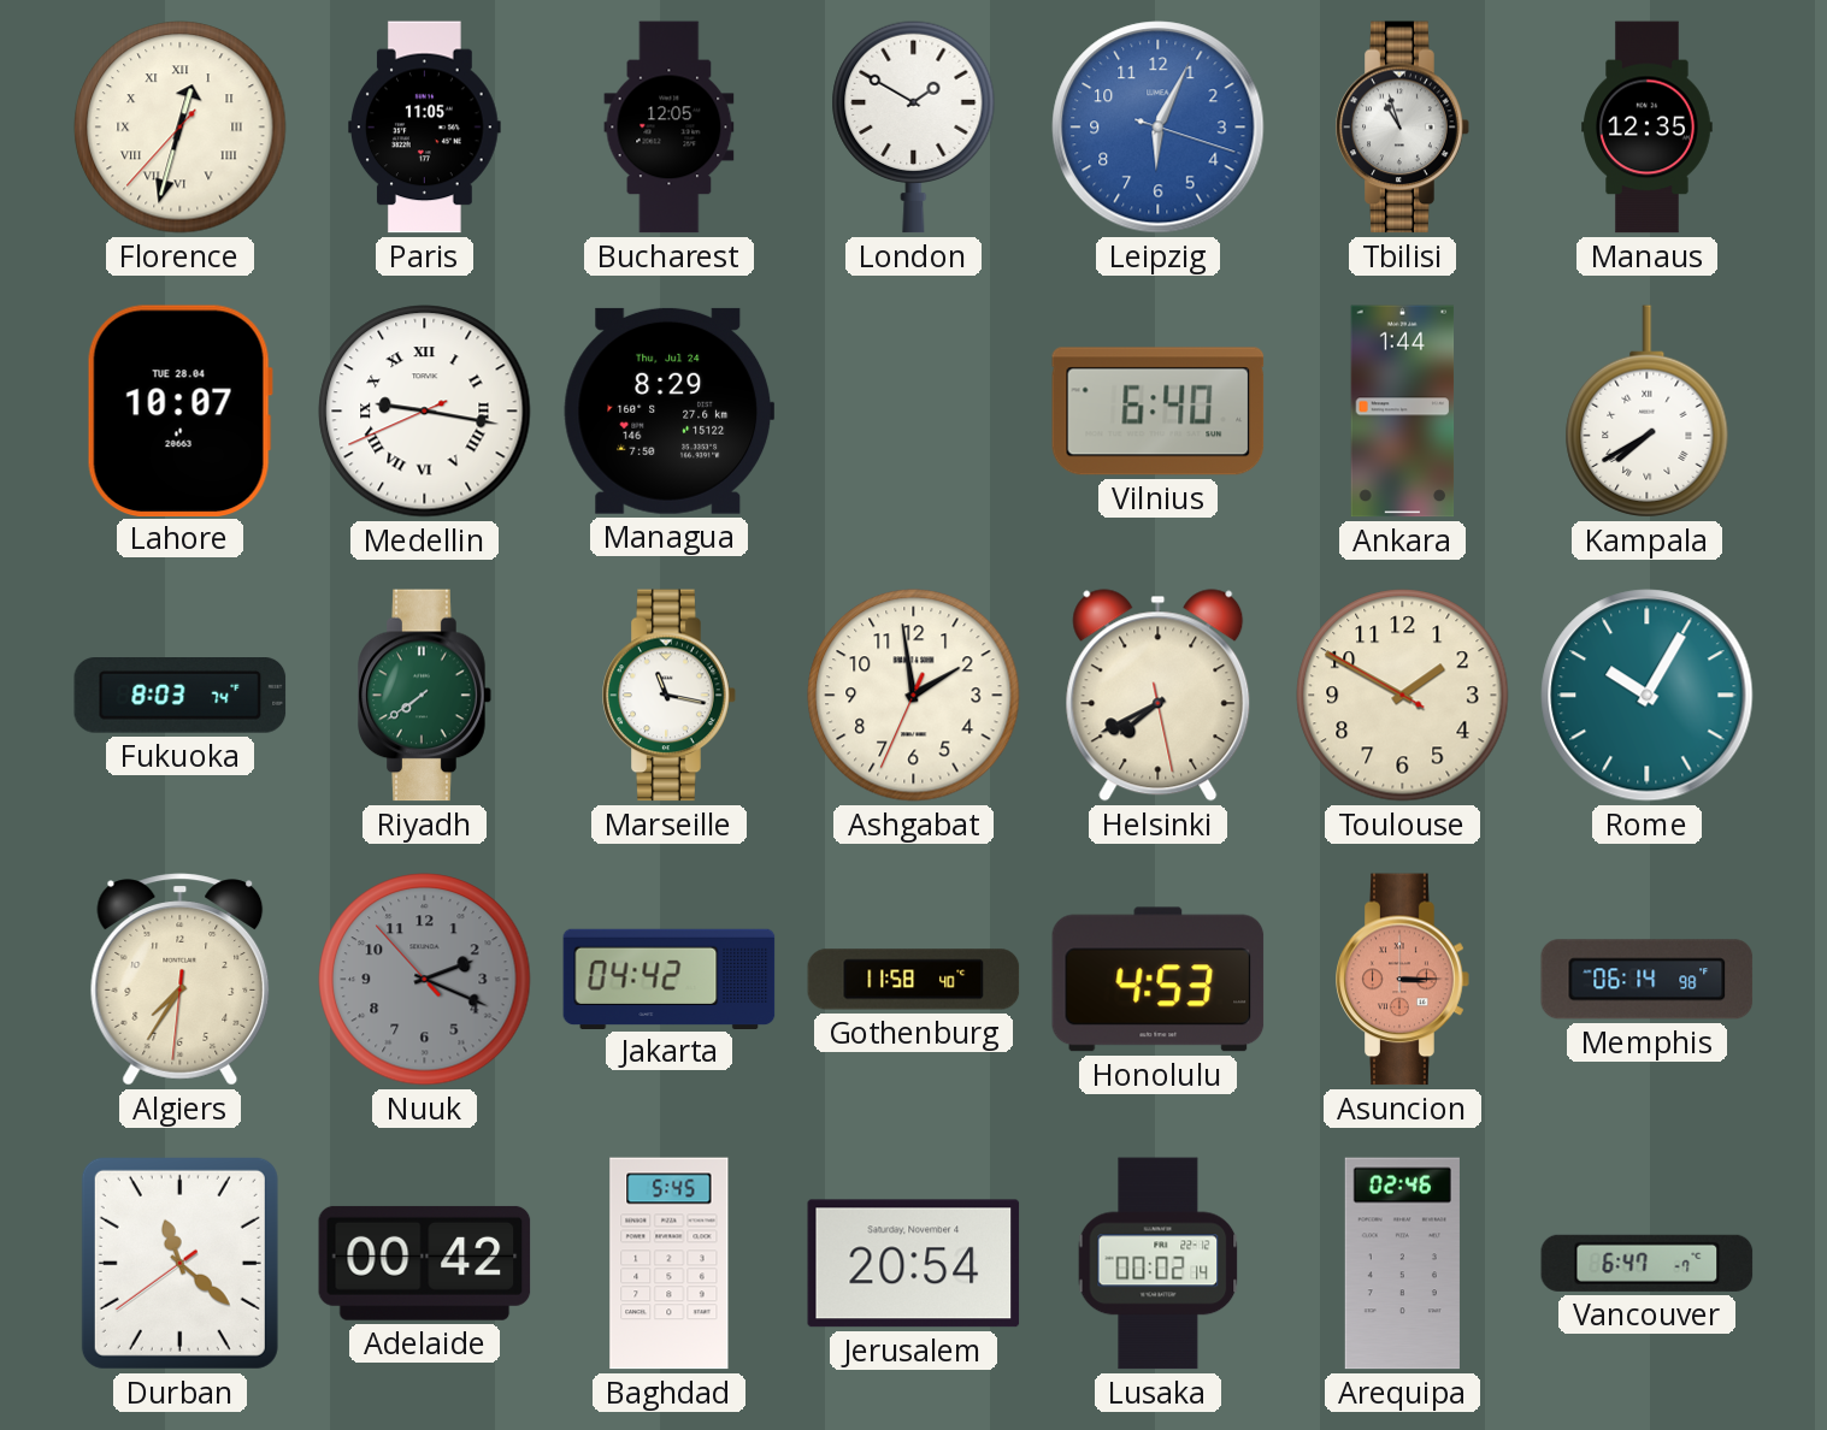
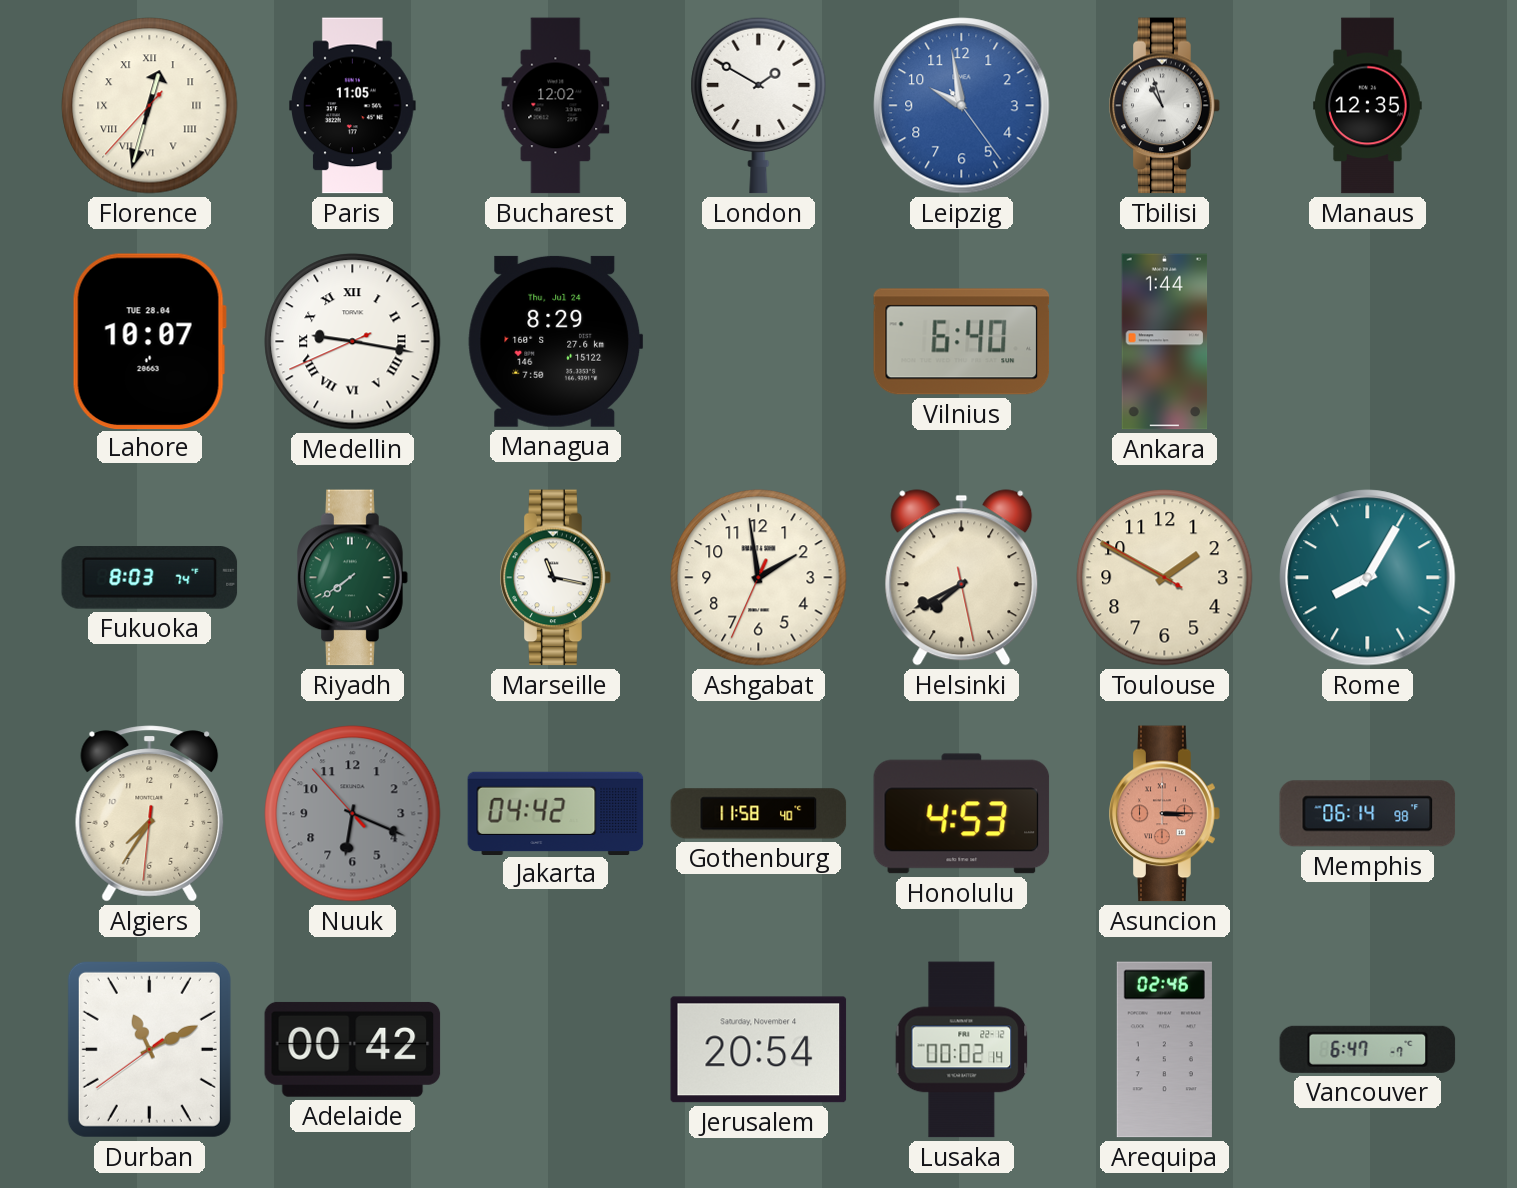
Bucharest: 12:05 -> 12:02
Leipzig: 6:04 -> 9:58
Kampala: 7:40 -> none
Rome: 10:05 -> 8:05
Nuuk: 2:18 -> 6:18
Durban: 11:21 -> 11:10
Baghdad: 5:45 -> none
